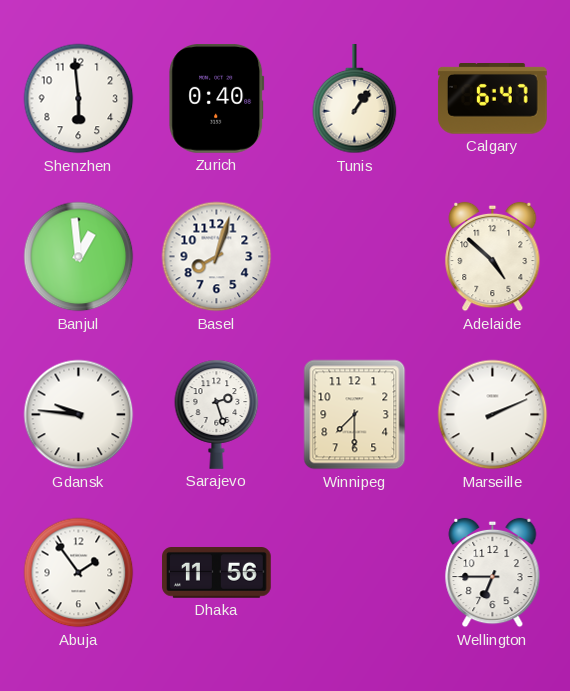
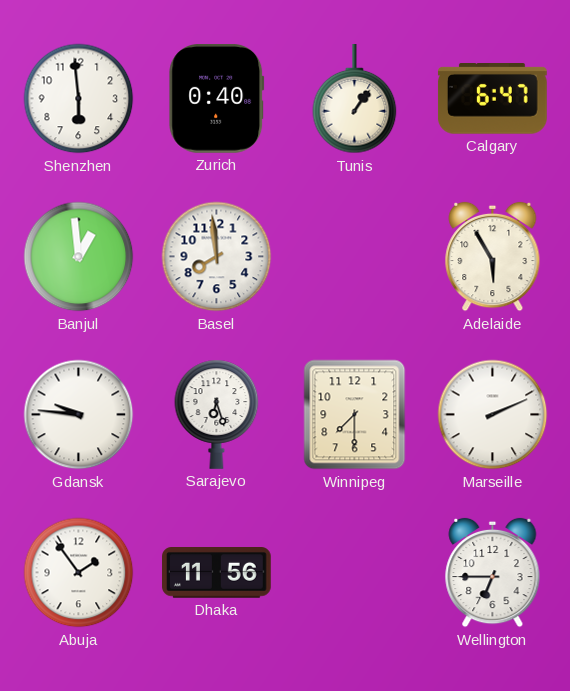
Basel: 8:03 -> 7:59
Adelaide: 4:52 -> 5:55
Sarajevo: 2:27 -> 6:27
